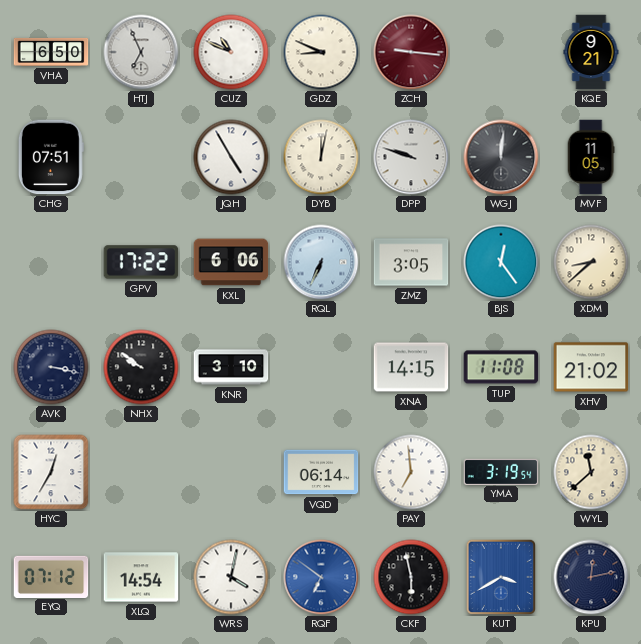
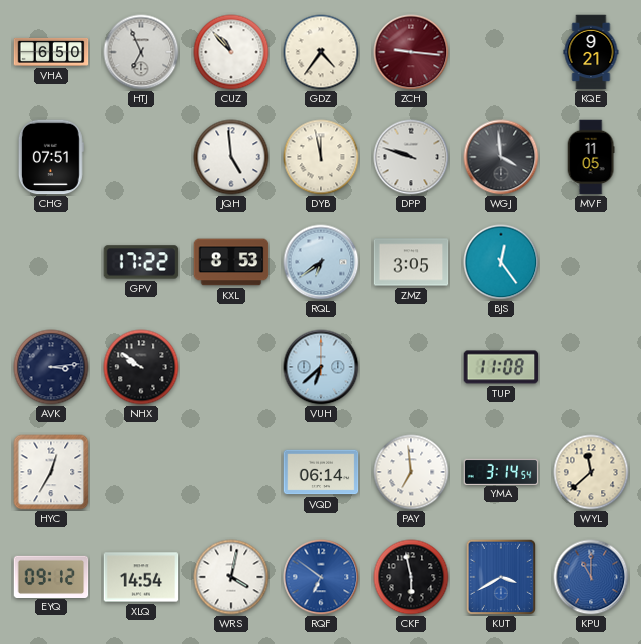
CUZ: 10:49 -> 10:53
GDZ: 8:49 -> 4:36
JQH: 4:55 -> 4:59
DYB: 12:02 -> 11:58
WGJ: 12:01 -> 3:59
KXL: 6:06 -> 8:53
RQL: 6:34 -> 6:39
XDM: 8:38 -> none
AVK: 3:17 -> 3:14
KNR: 3:10 -> none
VUH: none -> 6:38
XNA: 14:15 -> none
XHV: 21:02 -> none
YMA: 3:19 -> 3:14
EYQ: 07:12 -> 09:12
KPU: 12:13 -> 11:00
KPU dial: navy -> blue
